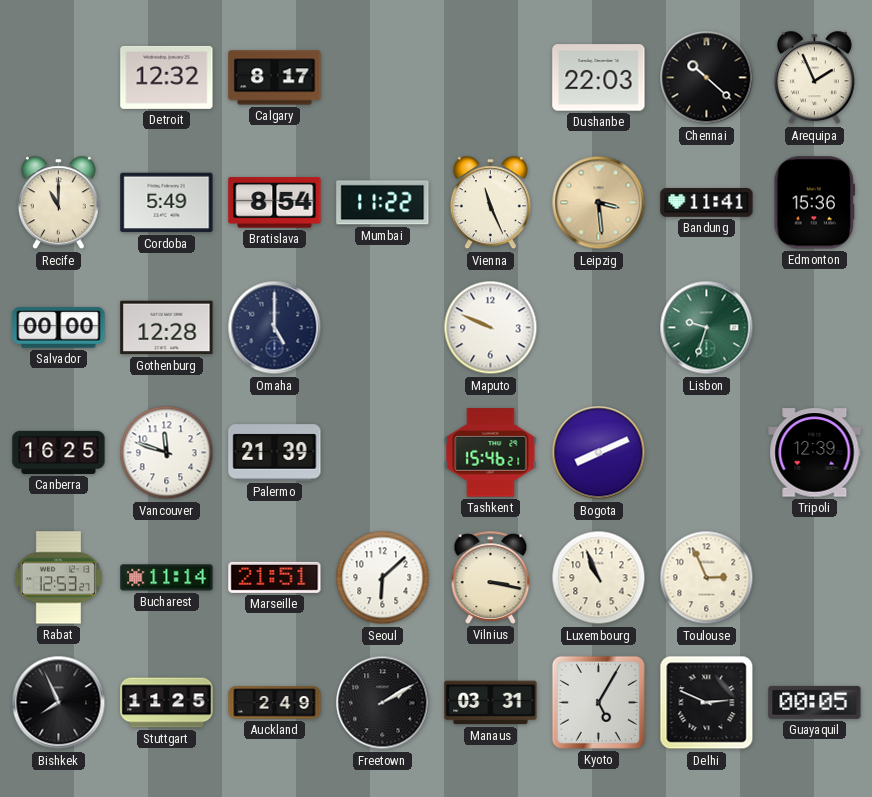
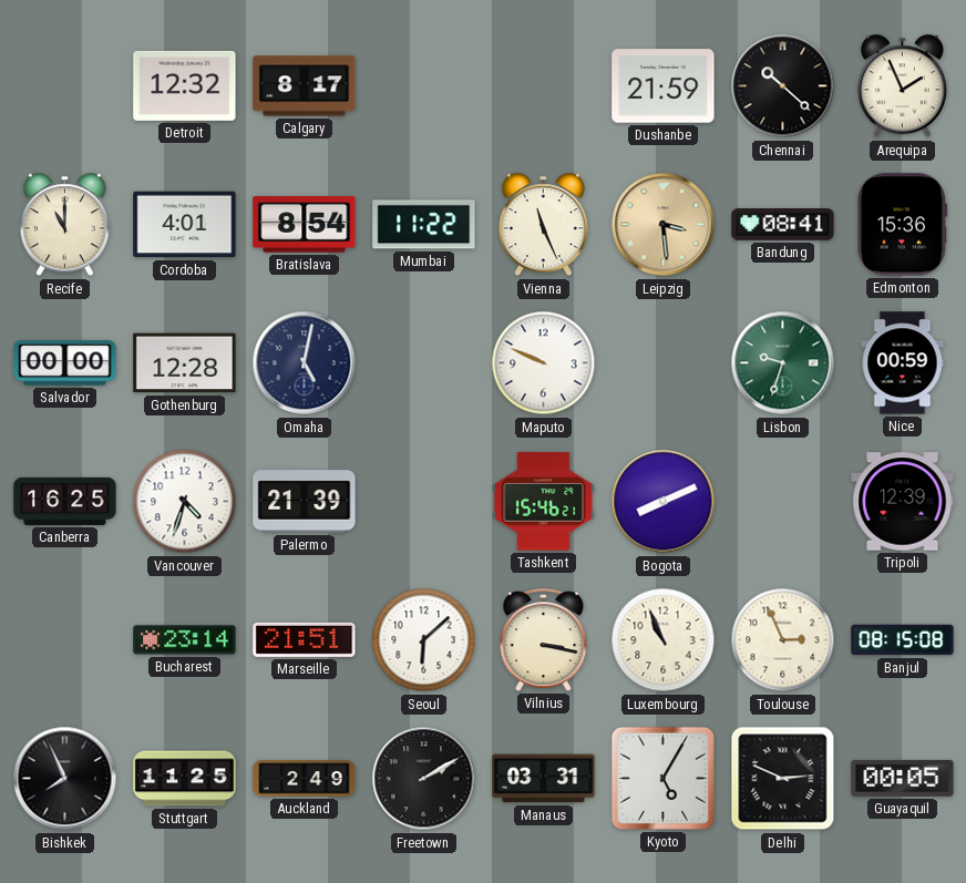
Dushanbe: 22:03 -> 21:59
Cordoba: 5:49 -> 4:01
Bandung: 11:41 -> 08:41
Omaha: 5:00 -> 5:02
Nice: none -> 00:59
Vancouver: 11:48 -> 4:33
Rabat: 12:53 -> none
Bucharest: 11:14 -> 23:14
Banjul: none -> 08:15
